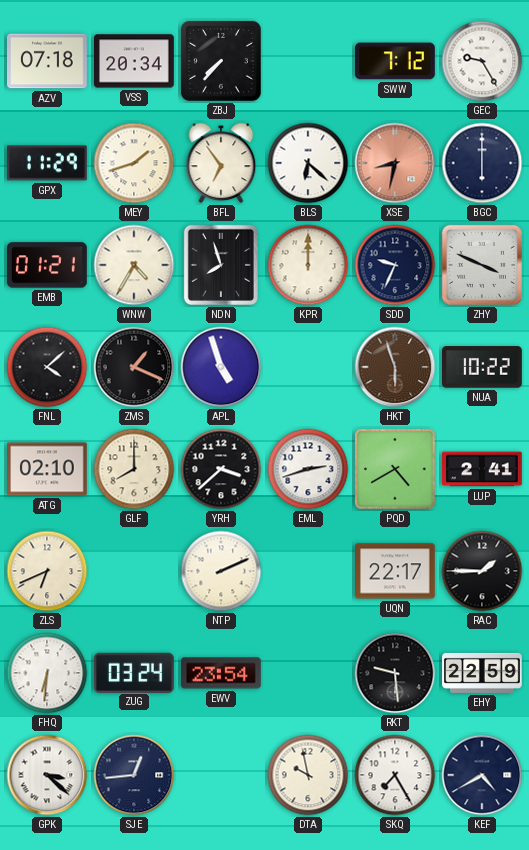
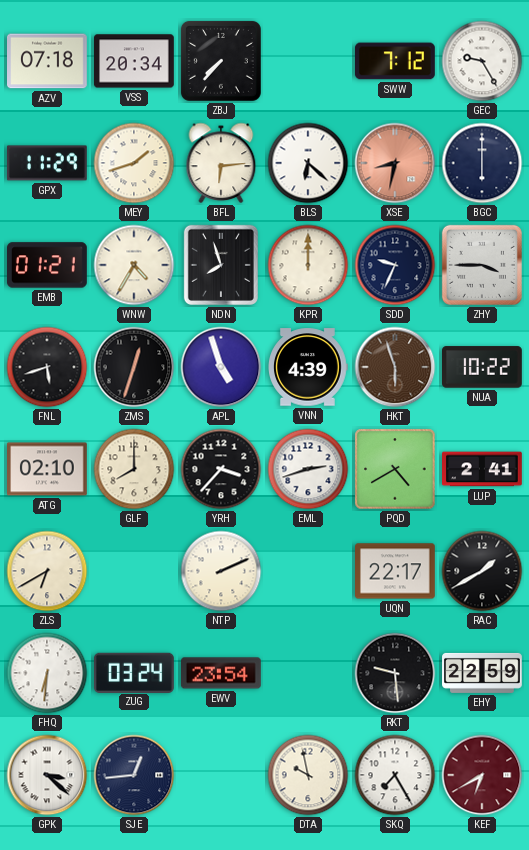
BFL: 6:54 -> 6:14
ZHY: 3:49 -> 3:45
FNL: 4:08 -> 5:42
ZMS: 1:19 -> 12:33
VNN: none -> 4:39
YRH: 3:38 -> 3:37
ZLS: 6:41 -> 6:40
RAC: 1:45 -> 1:40
KEF: 4:40 -> 6:40
KEF dial: navy -> burgundy
